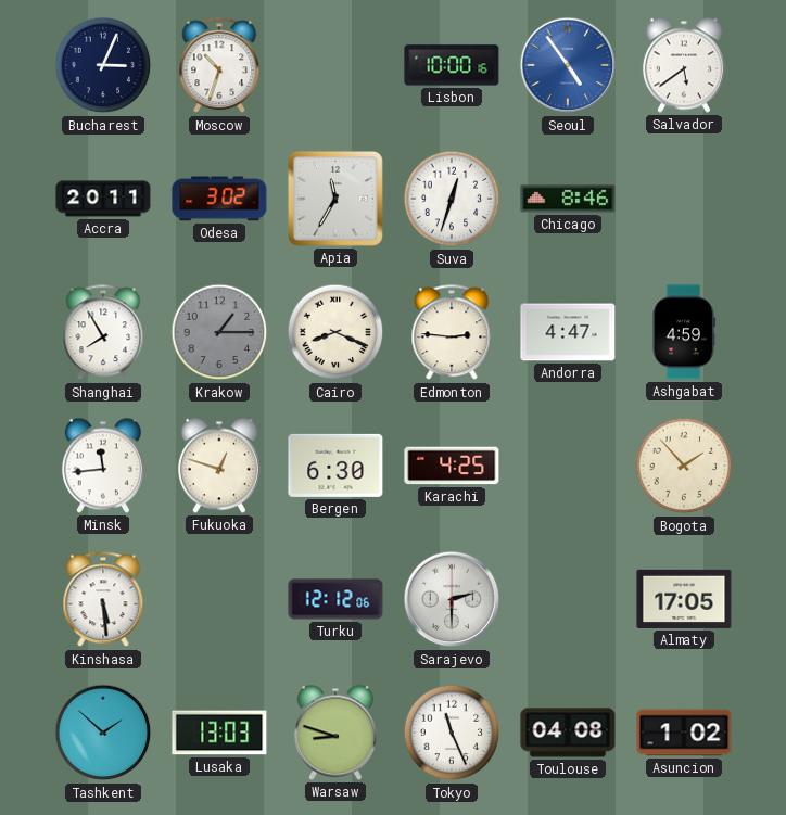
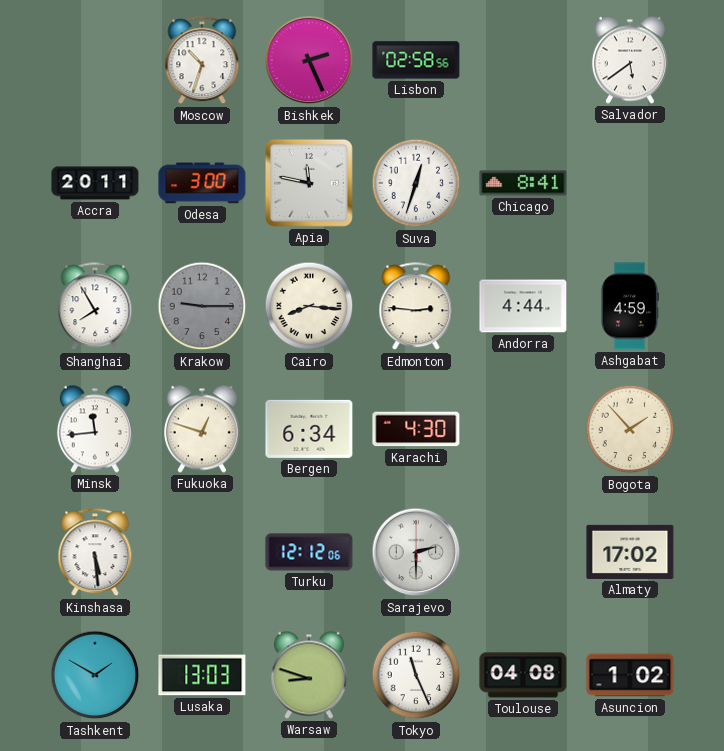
Bucharest: 3:04 -> none
Bishkek: none -> 2:26
Lisbon: 10:00 -> 02:58
Seoul: 4:54 -> none
Odesa: 3:02 -> 3:00
Apia: 11:35 -> 11:47
Chicago: 8:46 -> 8:41
Krakow: 1:15 -> 9:15
Cairo: 8:19 -> 8:16
Andorra: 4:47 -> 4:44
Bergen: 6:30 -> 6:34
Karachi: 4:25 -> 4:30
Almaty: 17:05 -> 17:02
Tashkent: 1:52 -> 1:50
